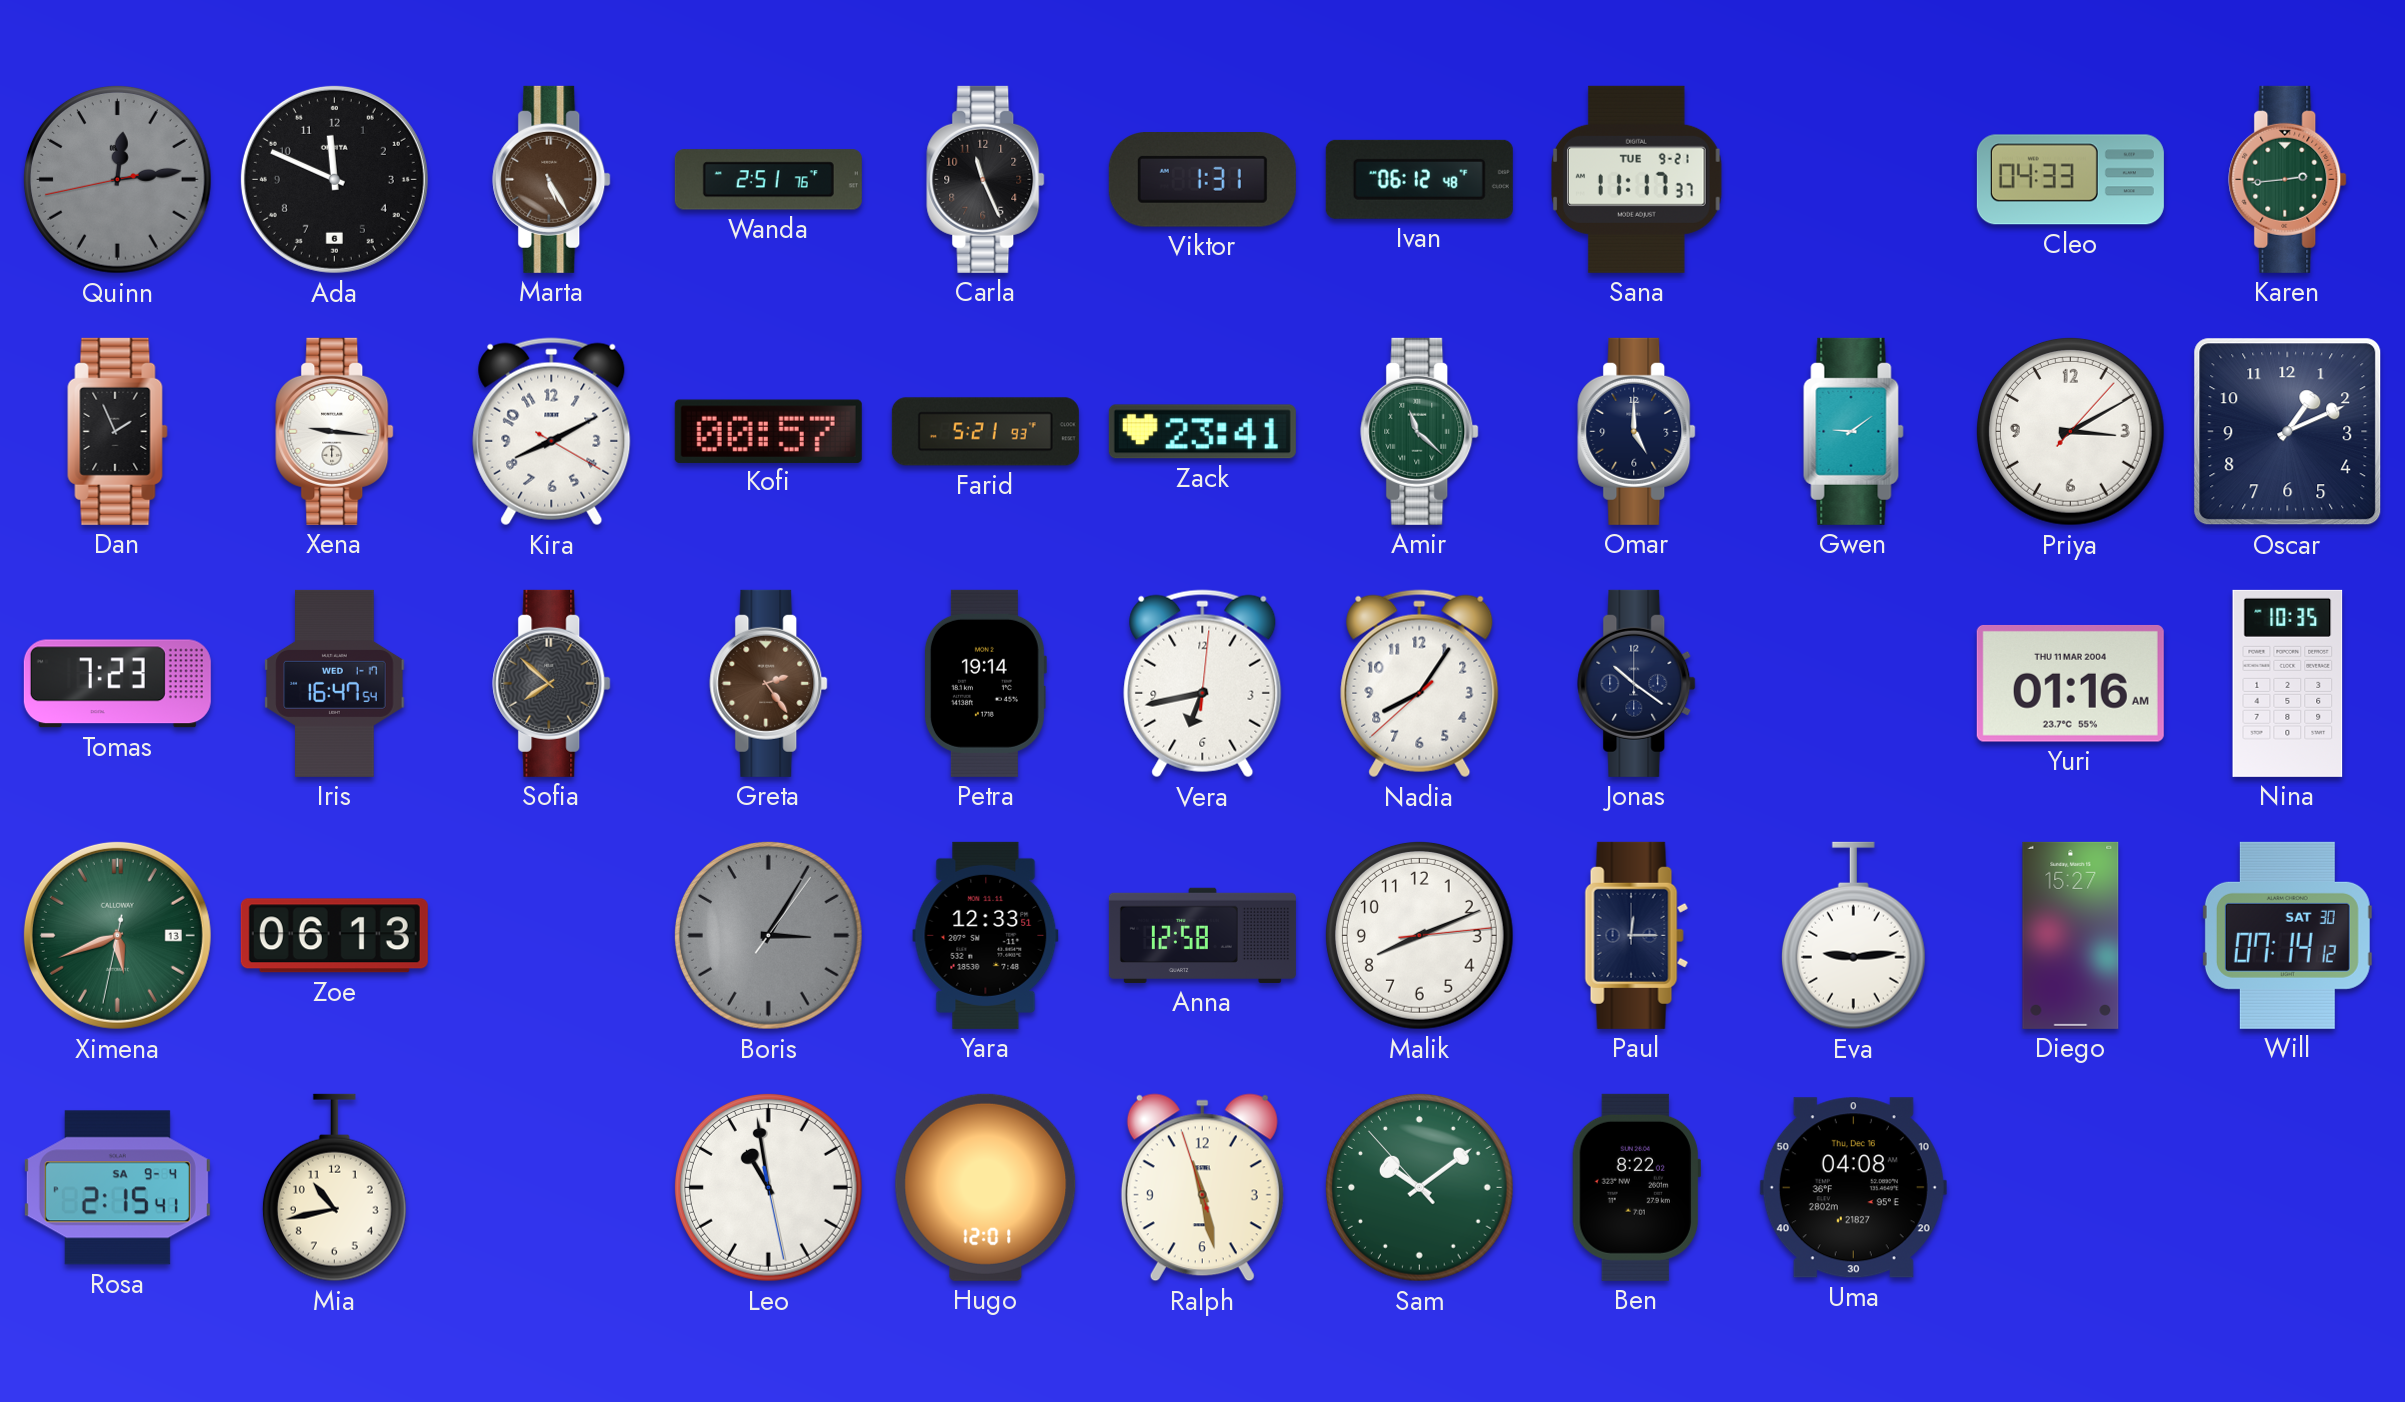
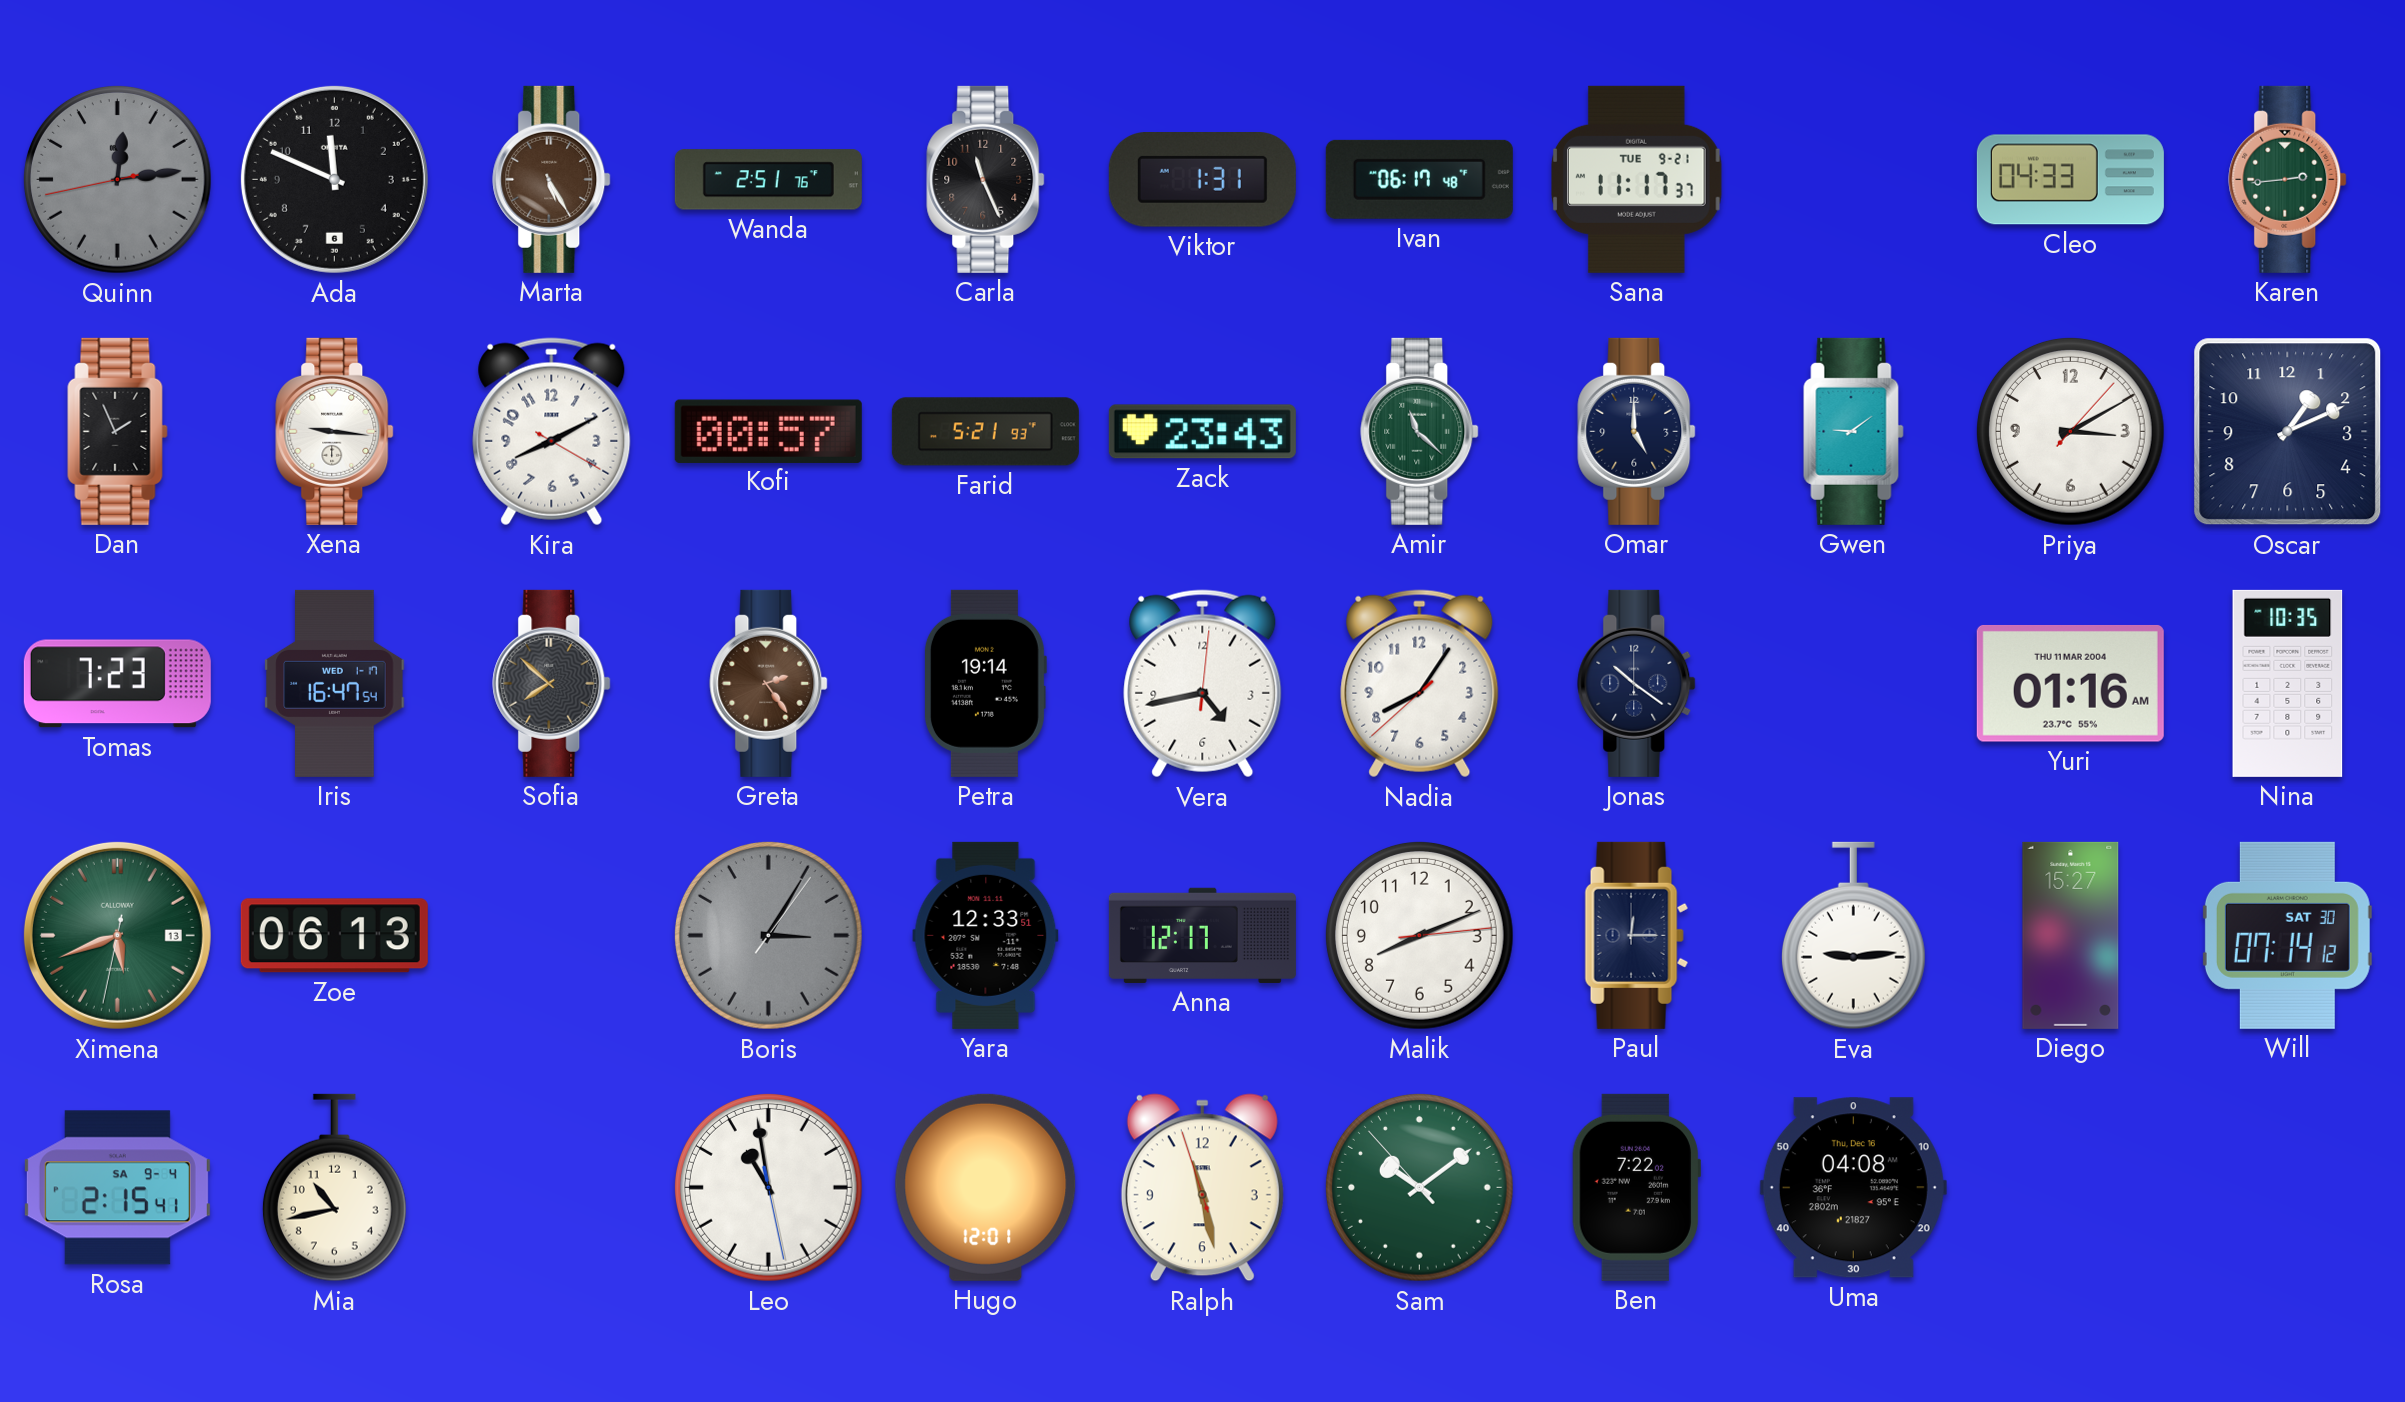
Ivan: 06:12 -> 06:17
Zack: 23:41 -> 23:43
Vera: 6:43 -> 4:43
Anna: 12:58 -> 12:17
Ben: 8:22 -> 7:22
